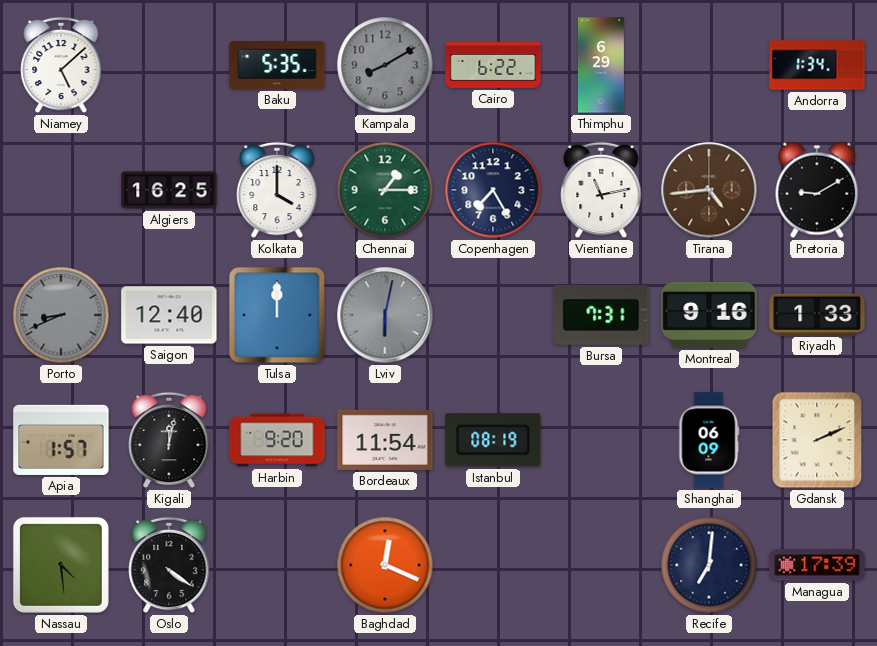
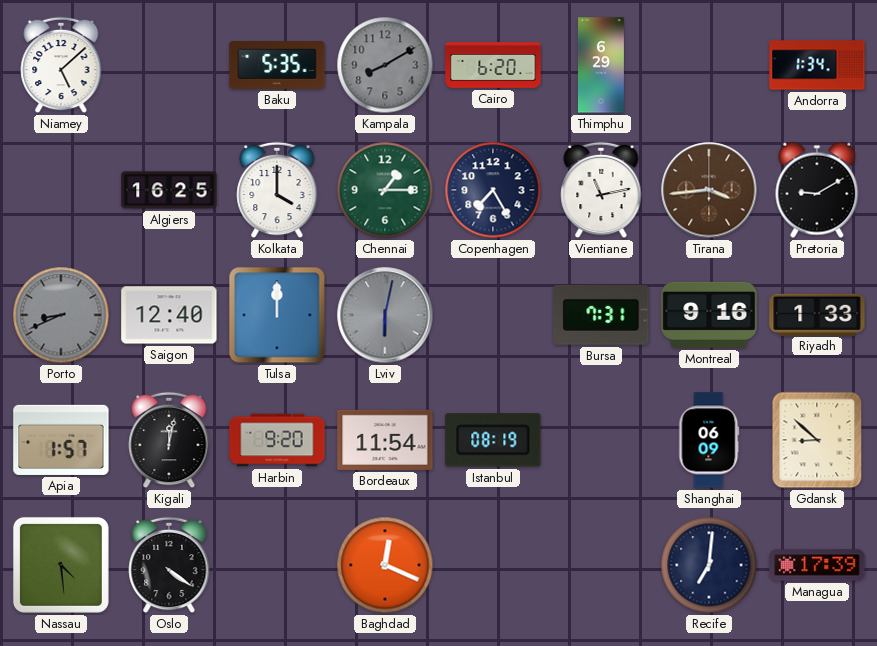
Cairo: 6:22 -> 6:20
Tirana: 4:44 -> 3:44
Gdansk: 2:11 -> 8:52
